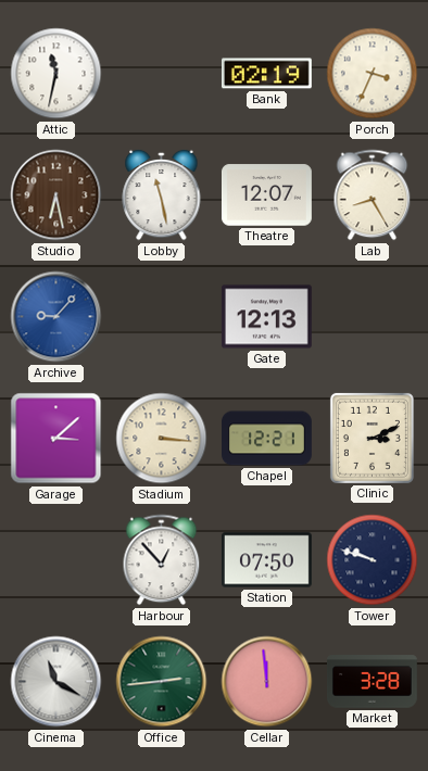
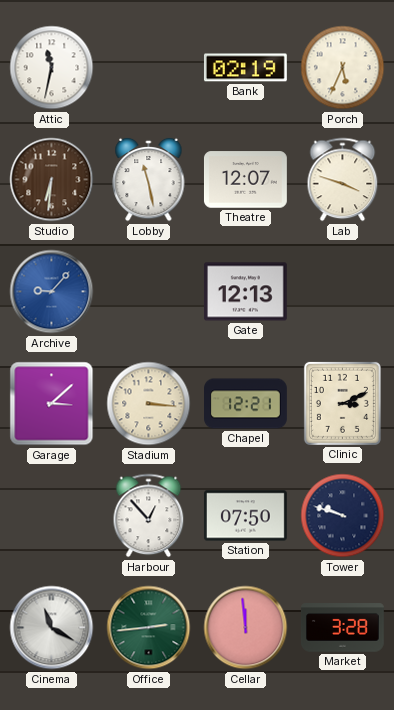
Porch: 3:34 -> 5:34
Studio: 6:28 -> 6:31
Lab: 8:25 -> 3:48
